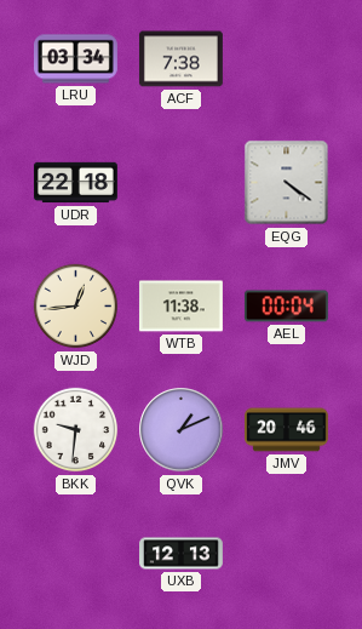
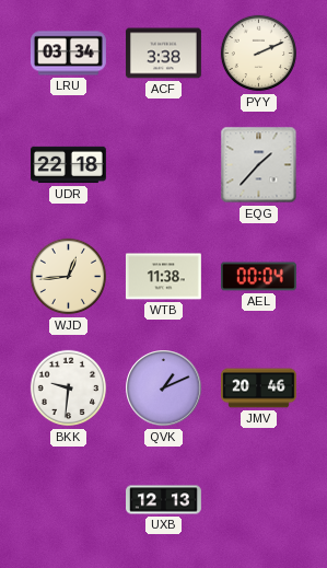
ACF: 7:38 -> 3:38
PYY: none -> 2:11
EQG: 4:21 -> 1:37
